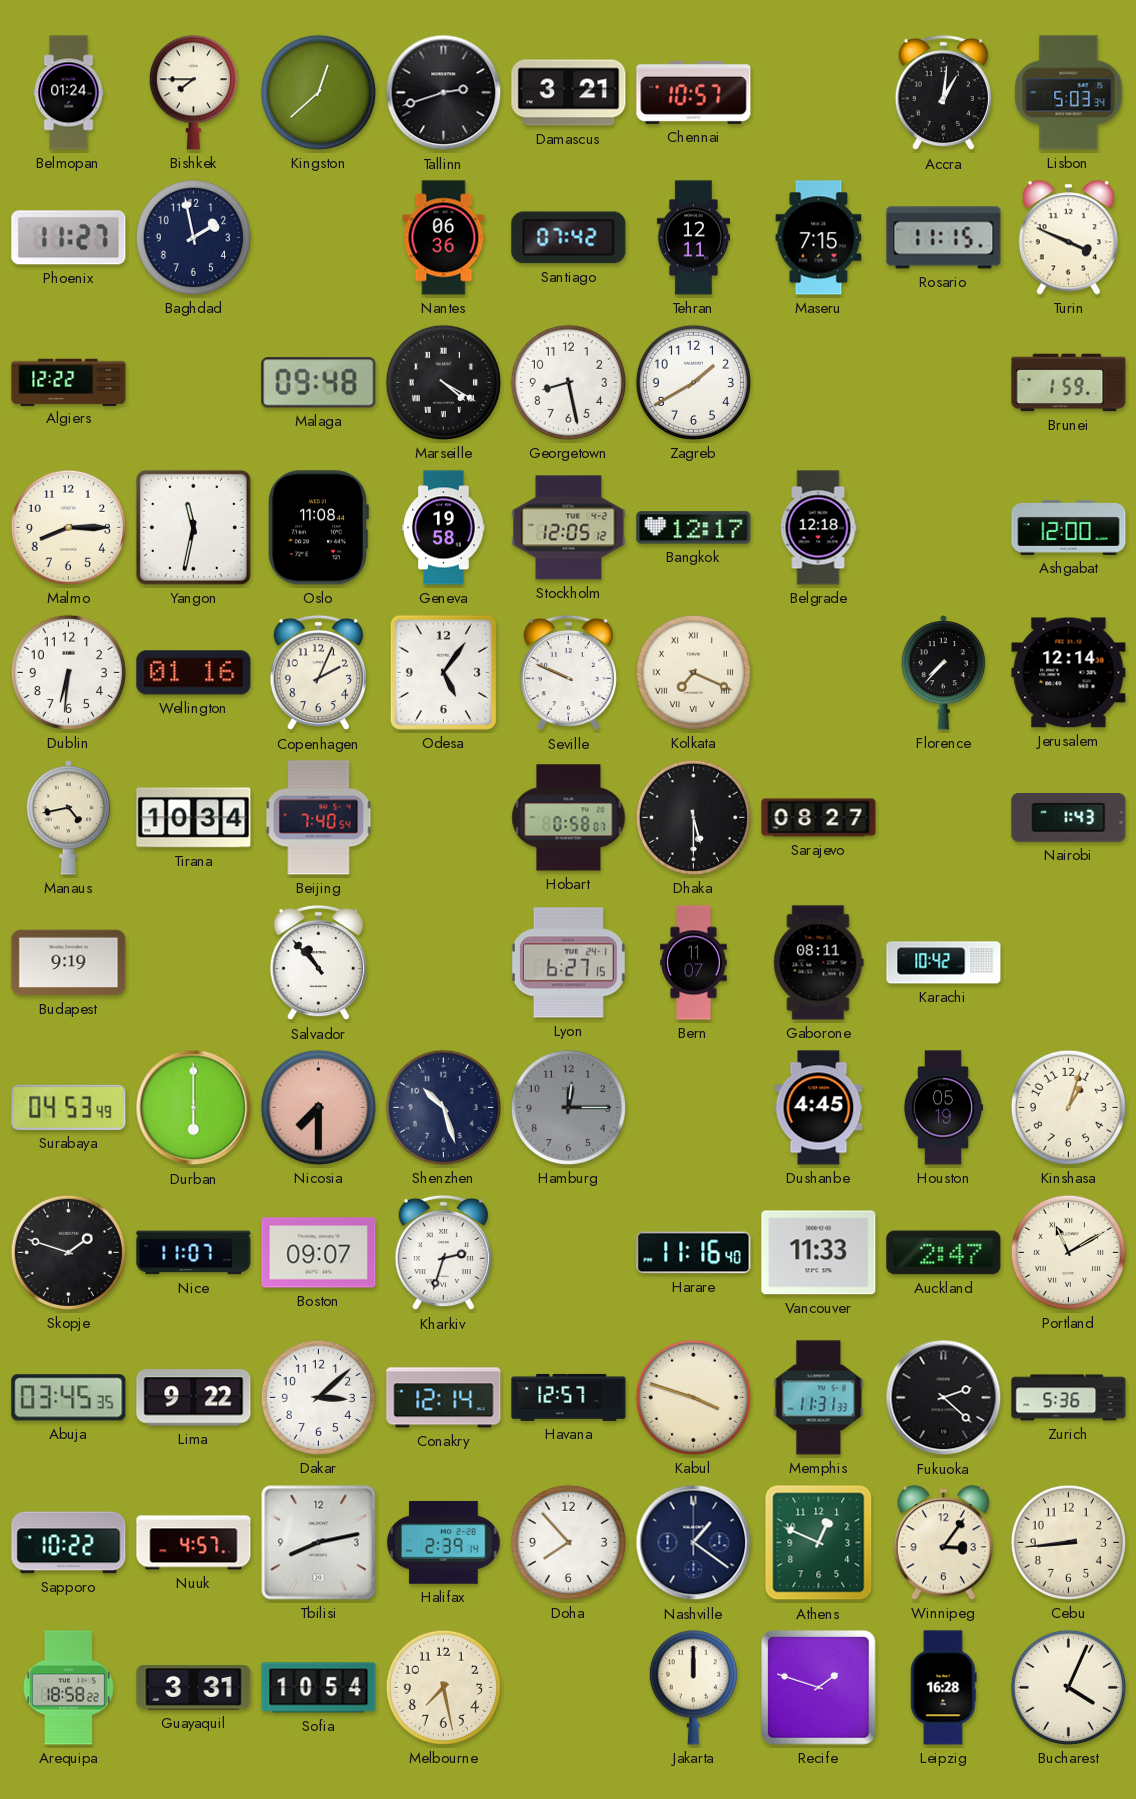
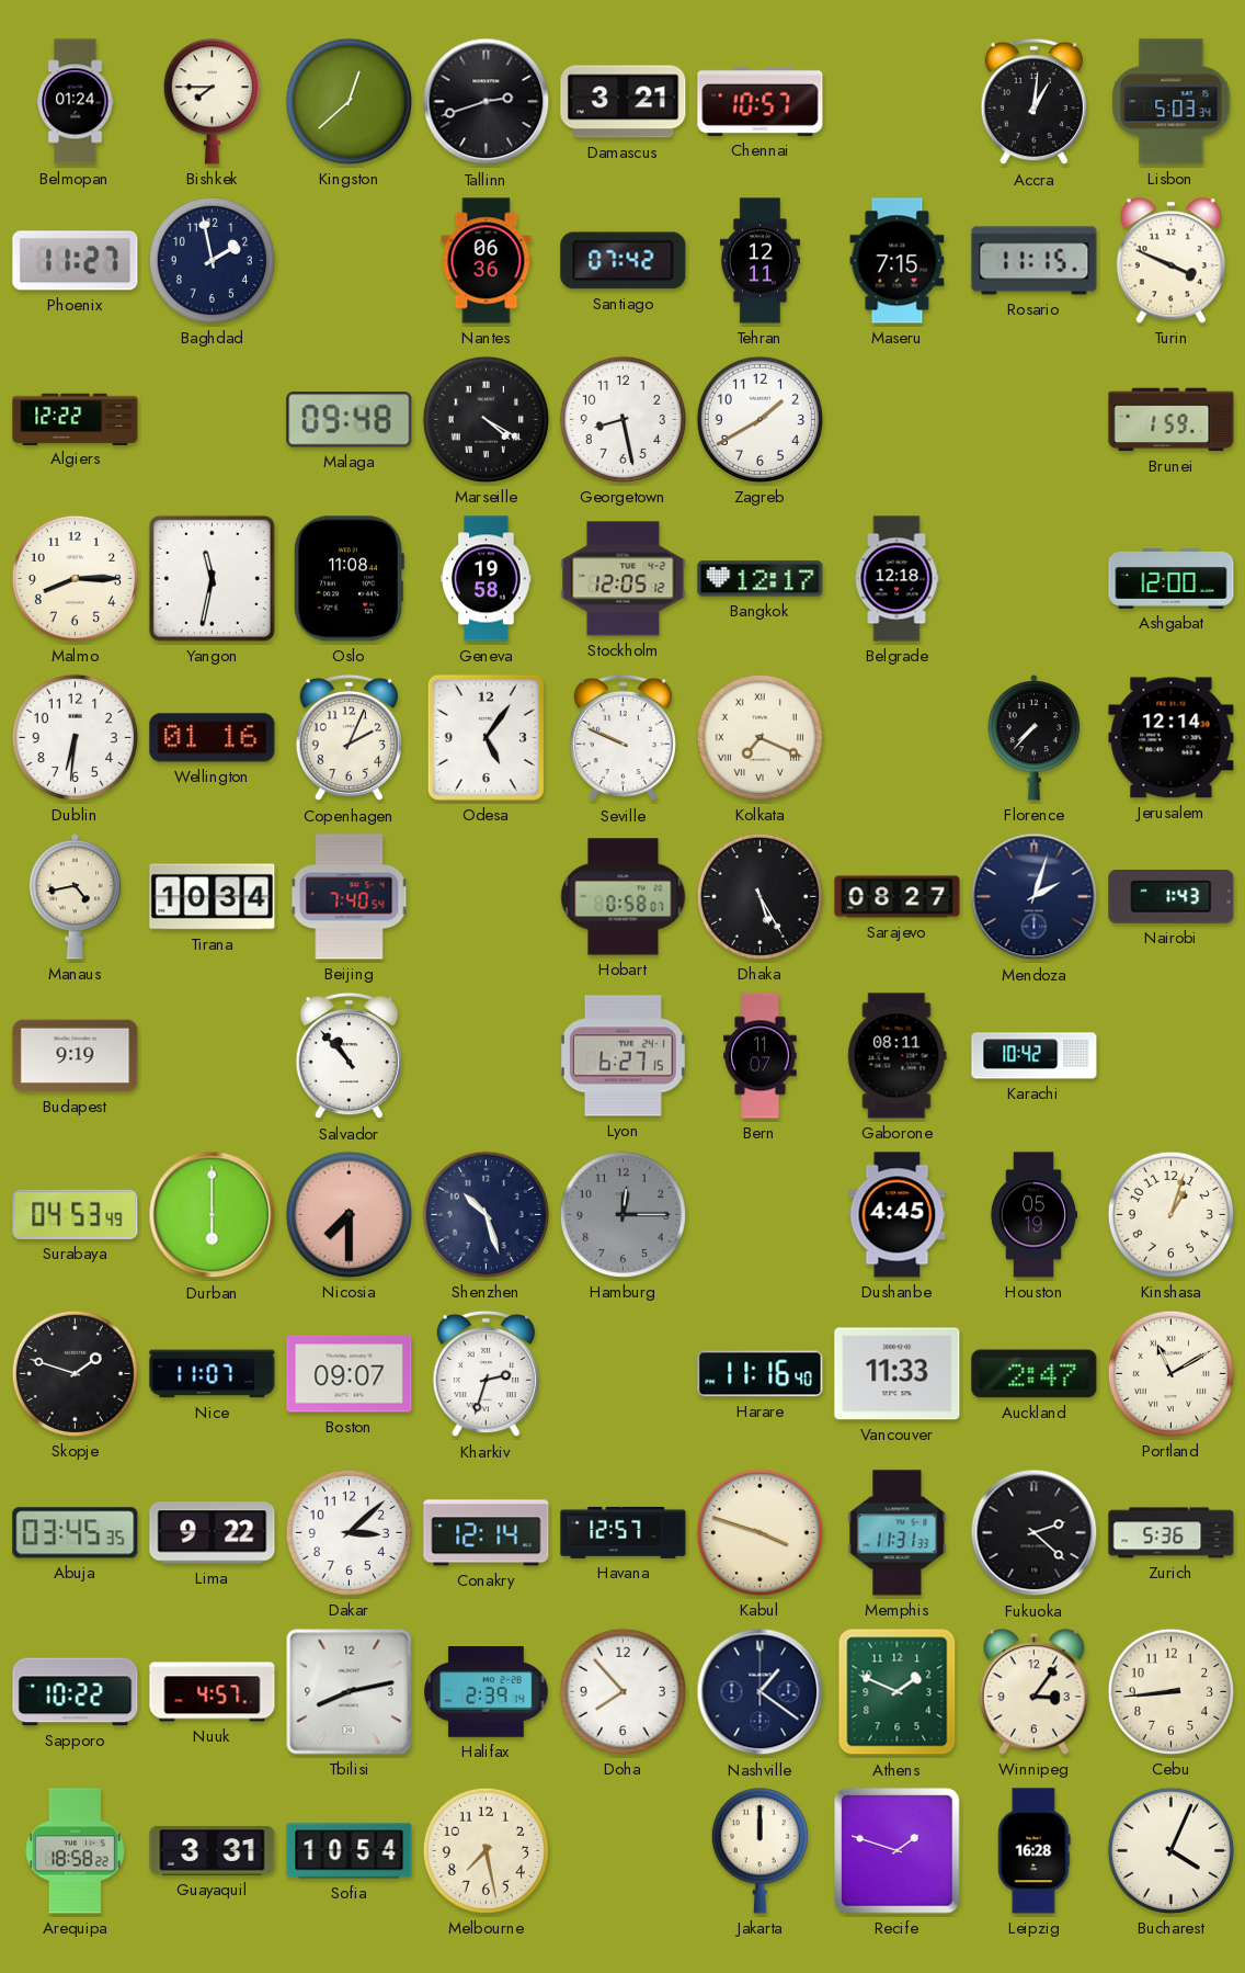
Dhaka: 5:30 -> 5:25
Mendoza: none -> 2:03
Athens: 12:49 -> 1:49
